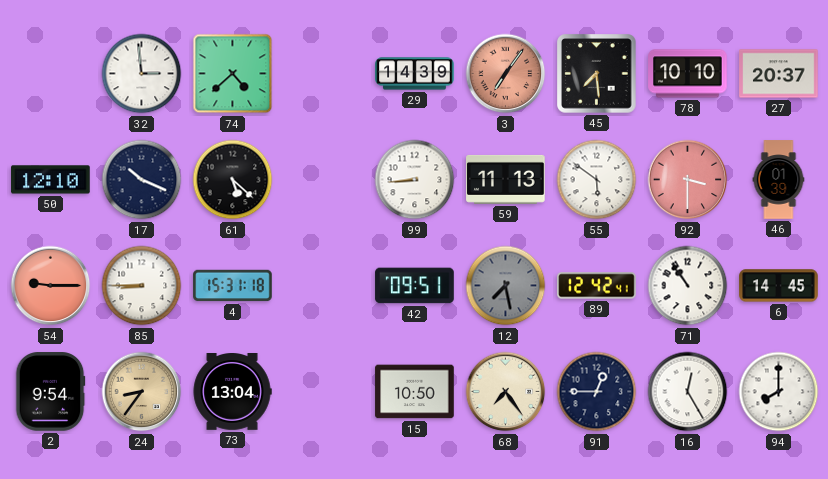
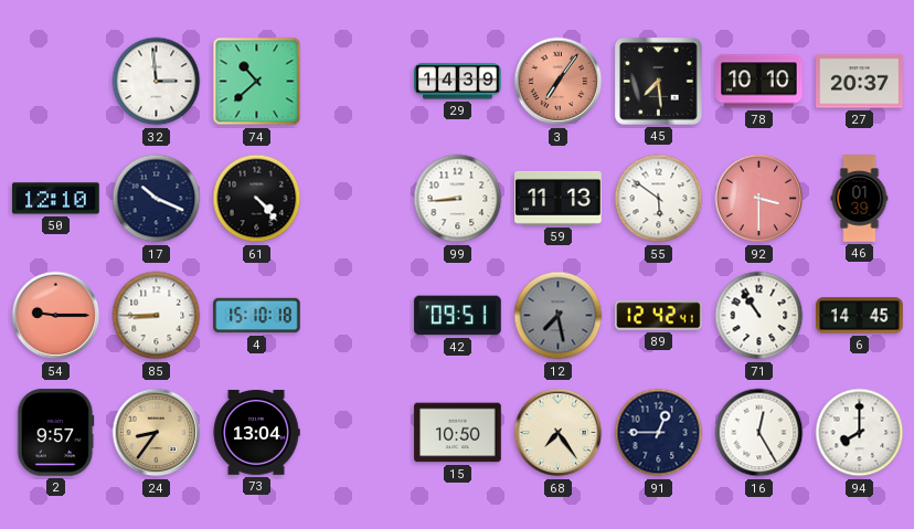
74: 4:38 -> 10:38
61: 5:22 -> 4:23
4: 15:31 -> 15:10
2: 9:54 -> 9:57
